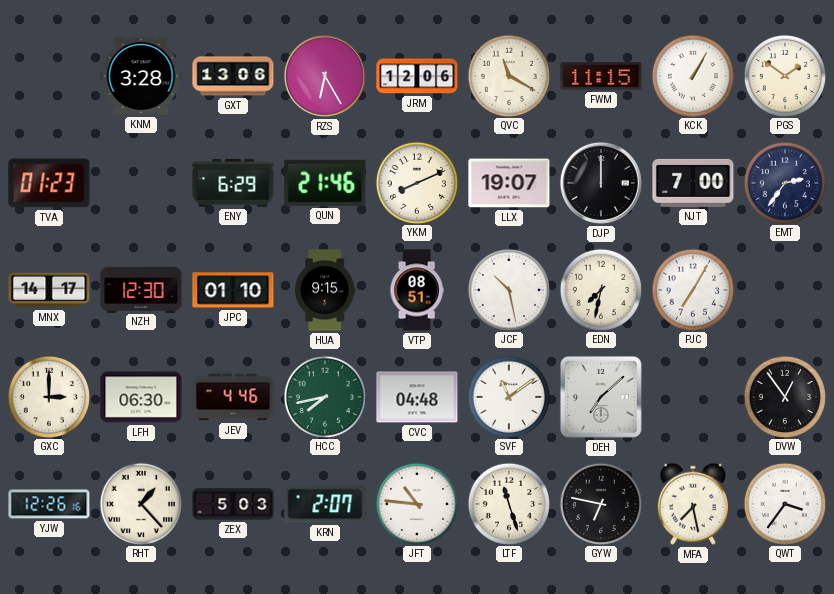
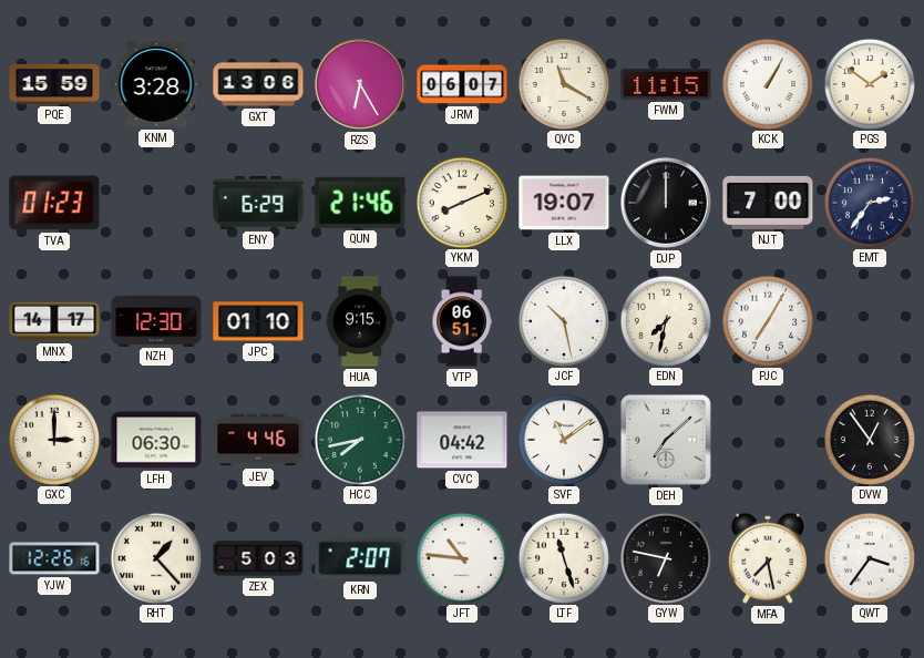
PQE: none -> 15:59
JRM: 12:06 -> 06:07
VTP: 08:51 -> 06:51
CVC: 04:48 -> 04:42
